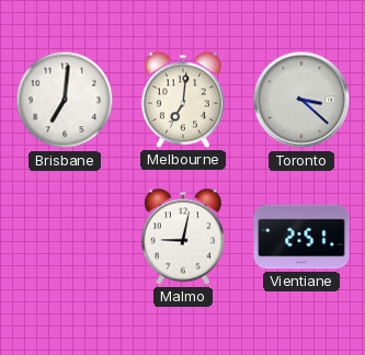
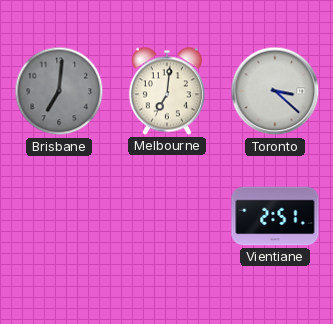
Brisbane dial: white -> grey
Malmo: 9:02 -> none
